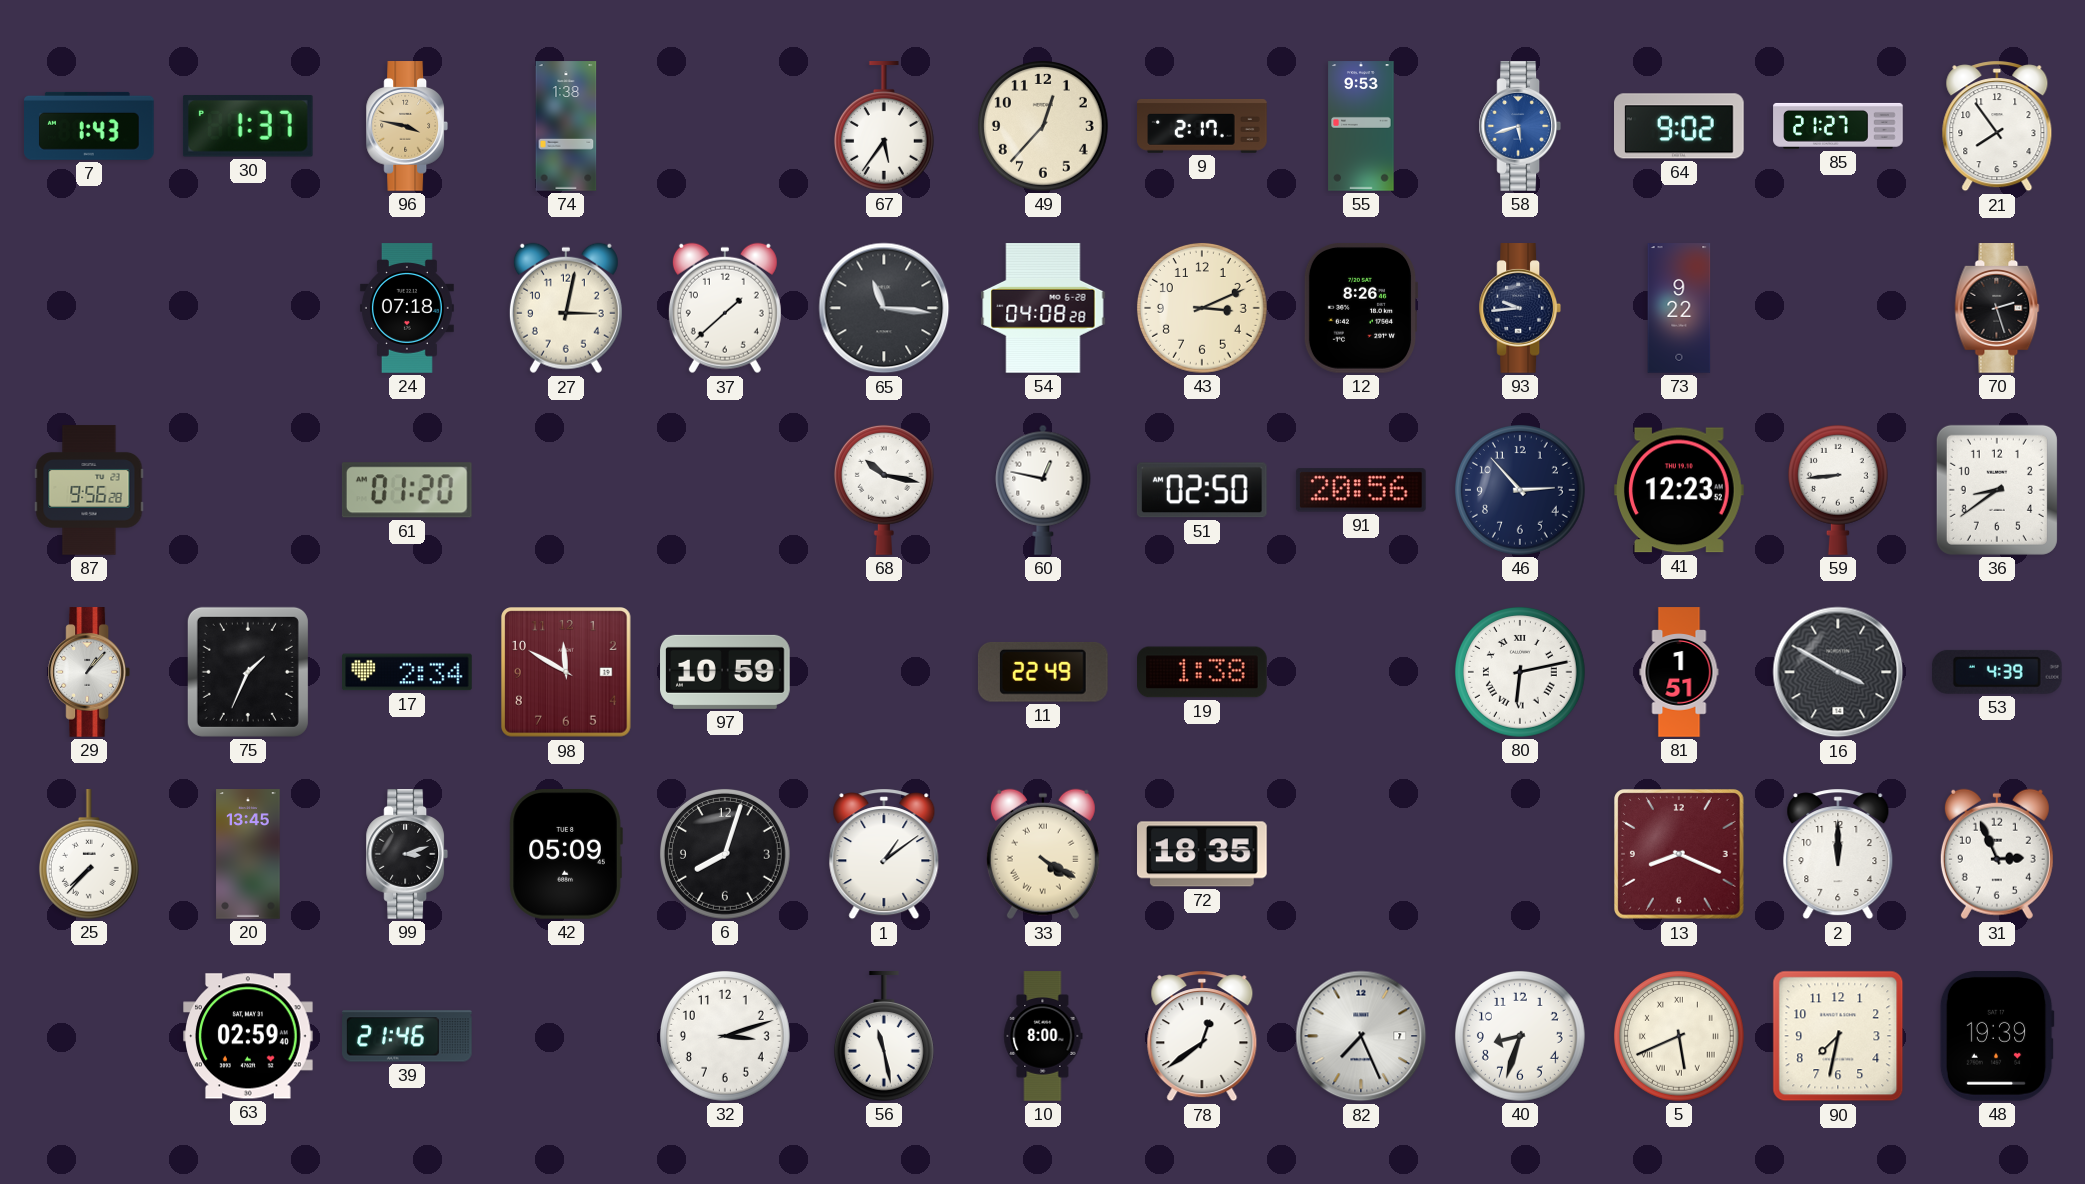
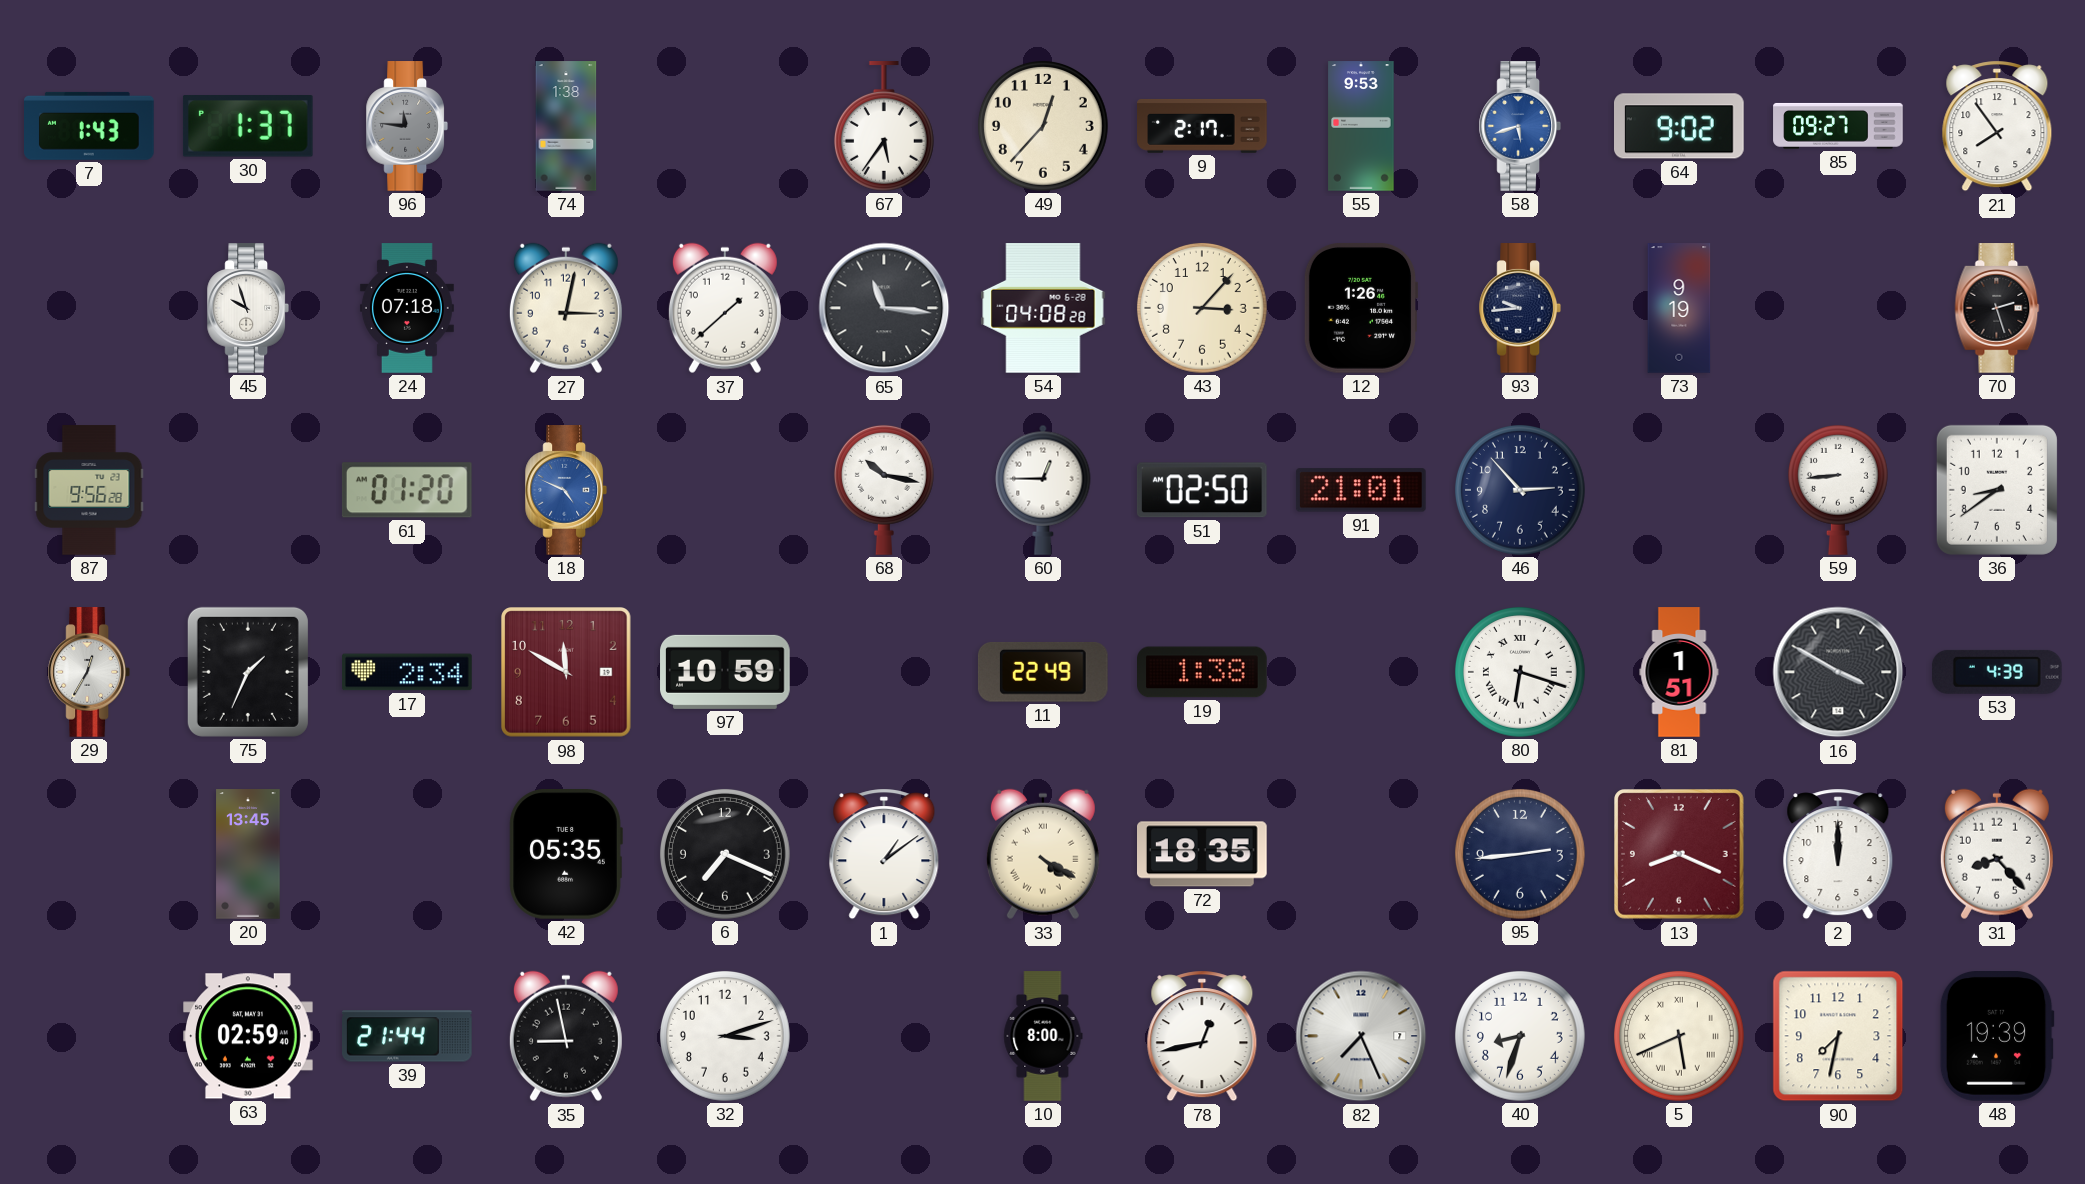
96: 3:47 -> 11:46
96 dial: champagne -> grey
85: 21:27 -> 09:27
45: none -> 9:57
43: 3:11 -> 3:07
12: 8:26 -> 1:26
73: 9:22 -> 9:19
18: none -> 4:49
60: 12:47 -> 12:45
91: 20:56 -> 21:01
41: 12:23 -> none
29: 1:07 -> 12:35
80: 6:13 -> 6:18
25: 7:37 -> none
99: 3:12 -> none
42: 05:09 -> 05:35
6: 8:03 -> 7:19
95: none -> 2:44
31: 2:56 -> 8:23
39: 21:46 -> 21:44
35: none -> 8:58
56: 11:28 -> none
78: 12:39 -> 12:43
